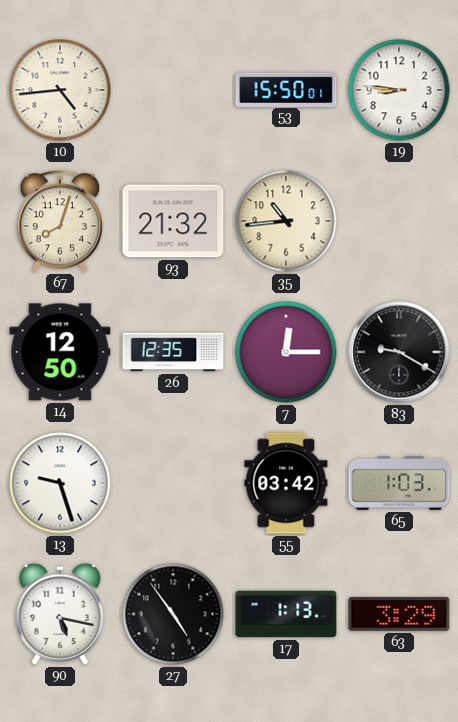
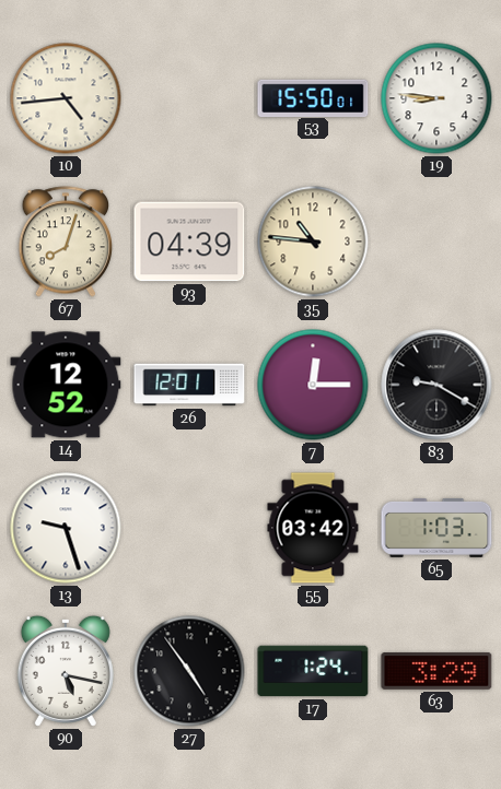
93: 21:32 -> 04:39
35: 10:44 -> 10:46
14: 12:50 -> 12:52
26: 12:35 -> 12:01
17: 1:13 -> 1:24
